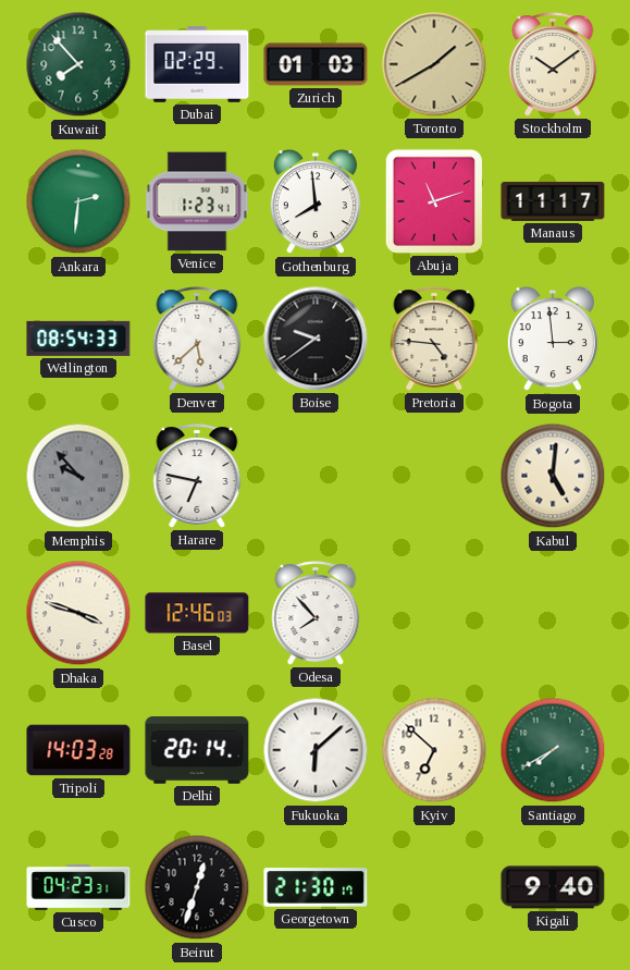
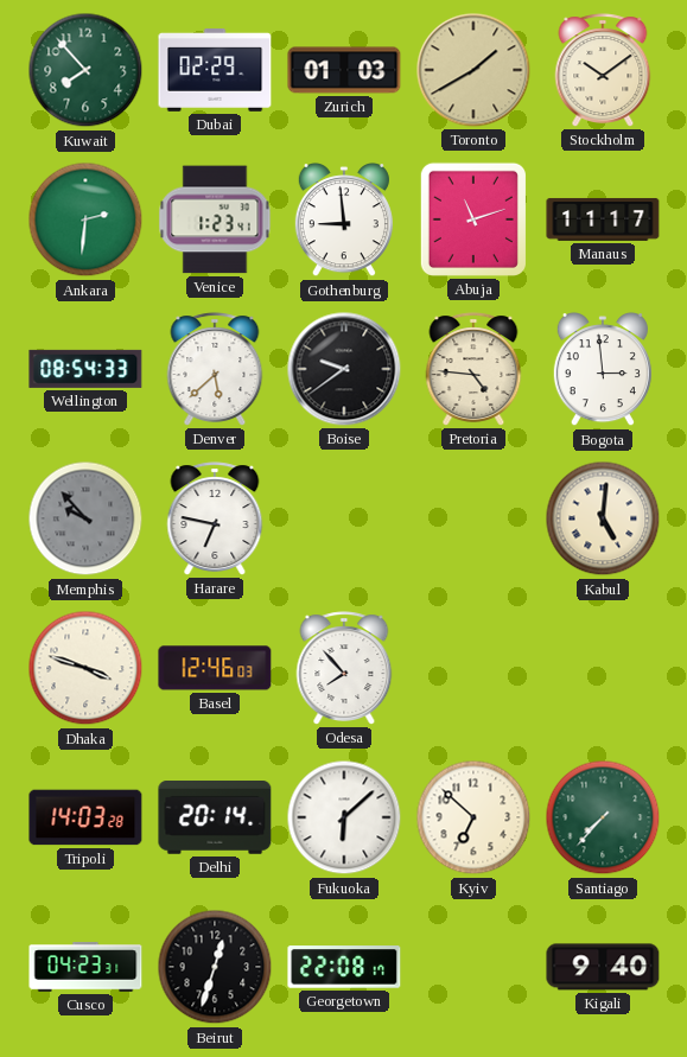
Gothenburg: 7:59 -> 8:59
Santiago: 7:40 -> 7:37
Georgetown: 21:30 -> 22:08
